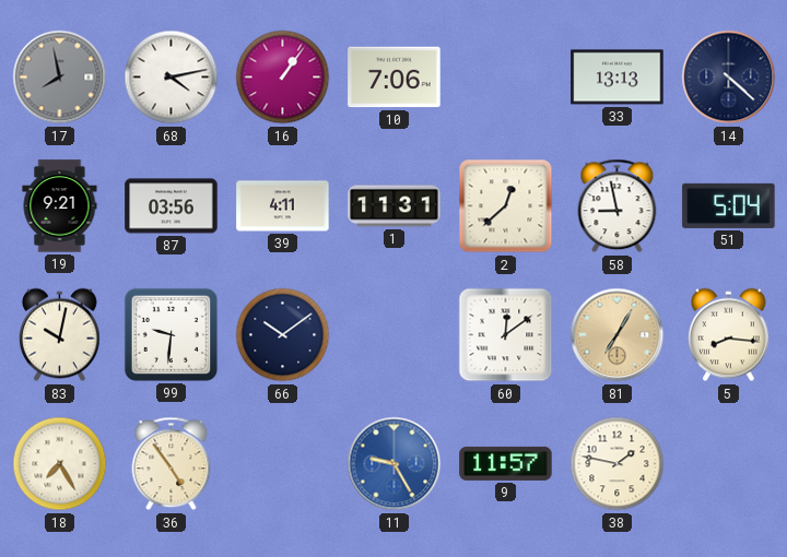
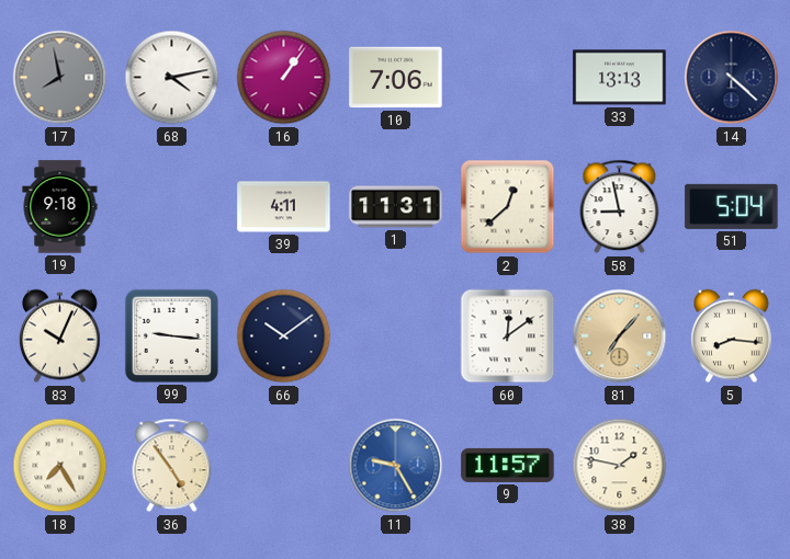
19: 9:21 -> 9:18
87: 03:56 -> none
83: 10:02 -> 10:04
99: 9:31 -> 9:16
81: 7:05 -> 7:07
